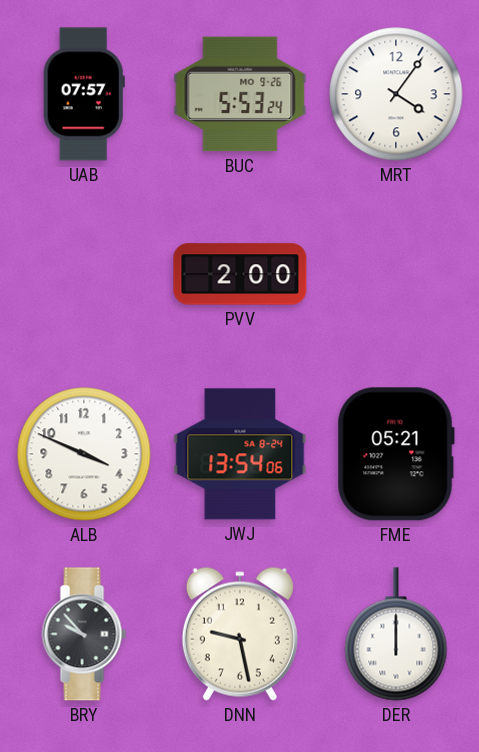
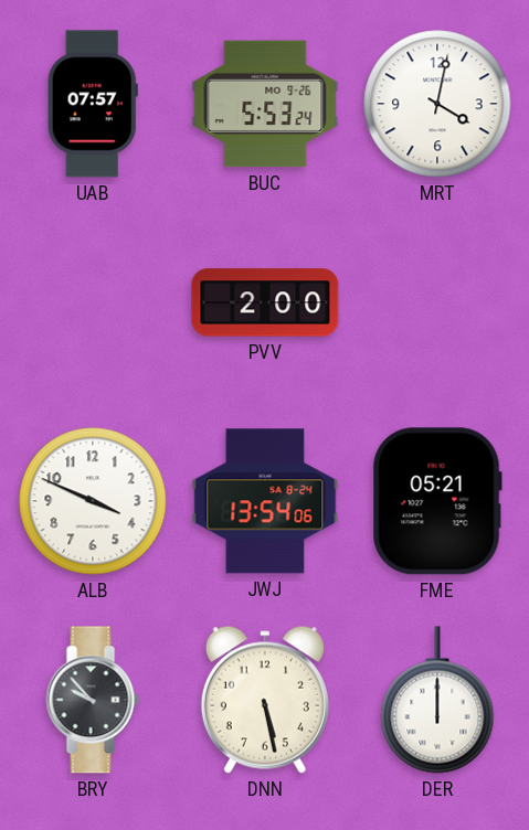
MRT: 4:06 -> 4:02
DNN: 9:28 -> 5:28
